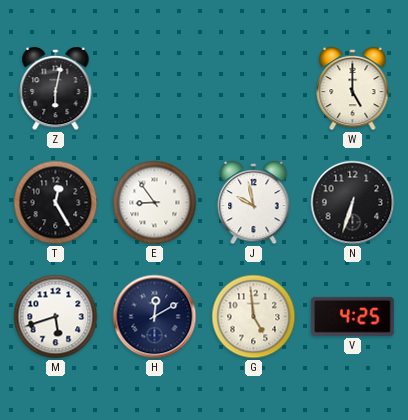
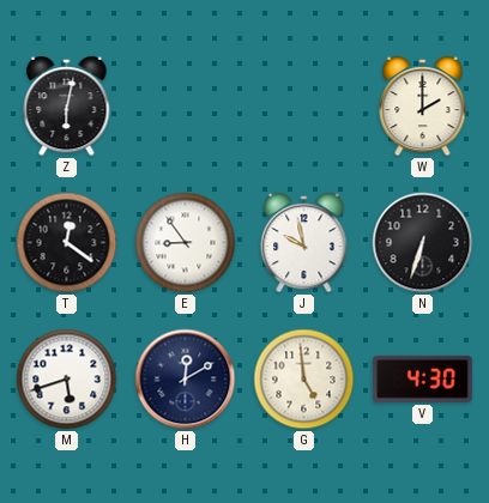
W: 5:00 -> 2:00
T: 12:25 -> 12:21
V: 4:25 -> 4:30
